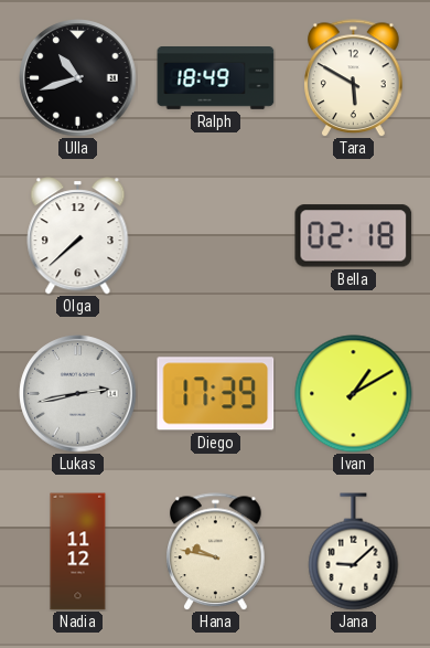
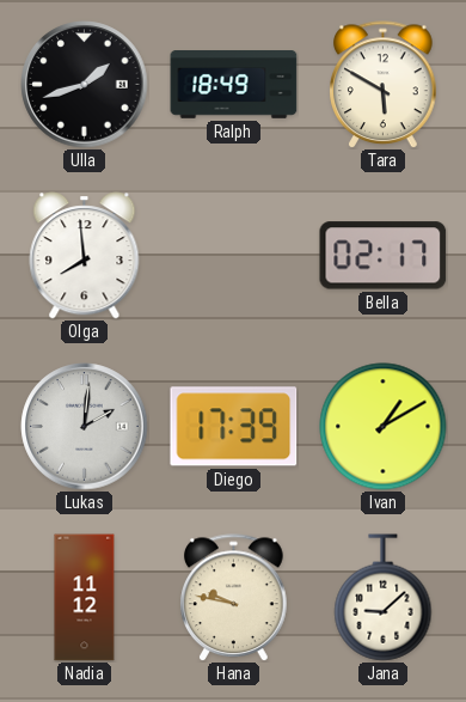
Ulla: 10:42 -> 1:42
Olga: 7:38 -> 7:59
Bella: 02:18 -> 02:17
Lukas: 2:43 -> 2:01
